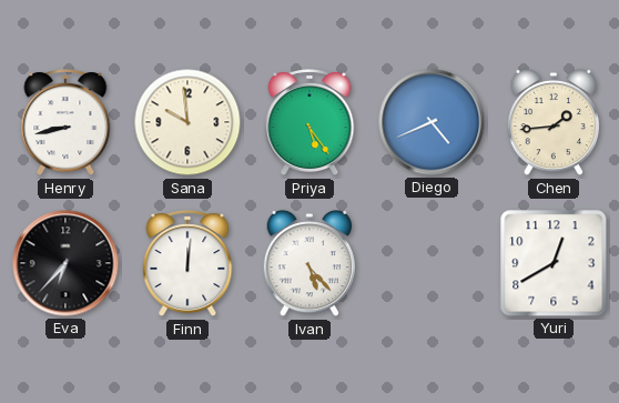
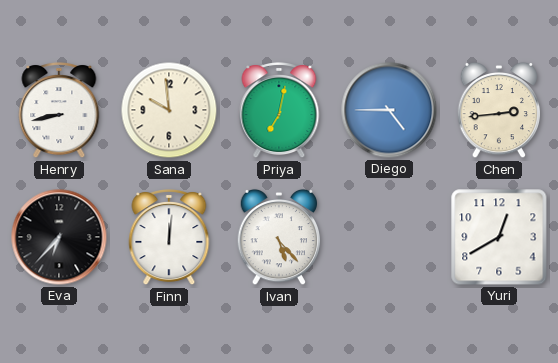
Priya: 5:24 -> 7:02
Diego: 4:41 -> 4:45
Chen: 1:44 -> 2:44
